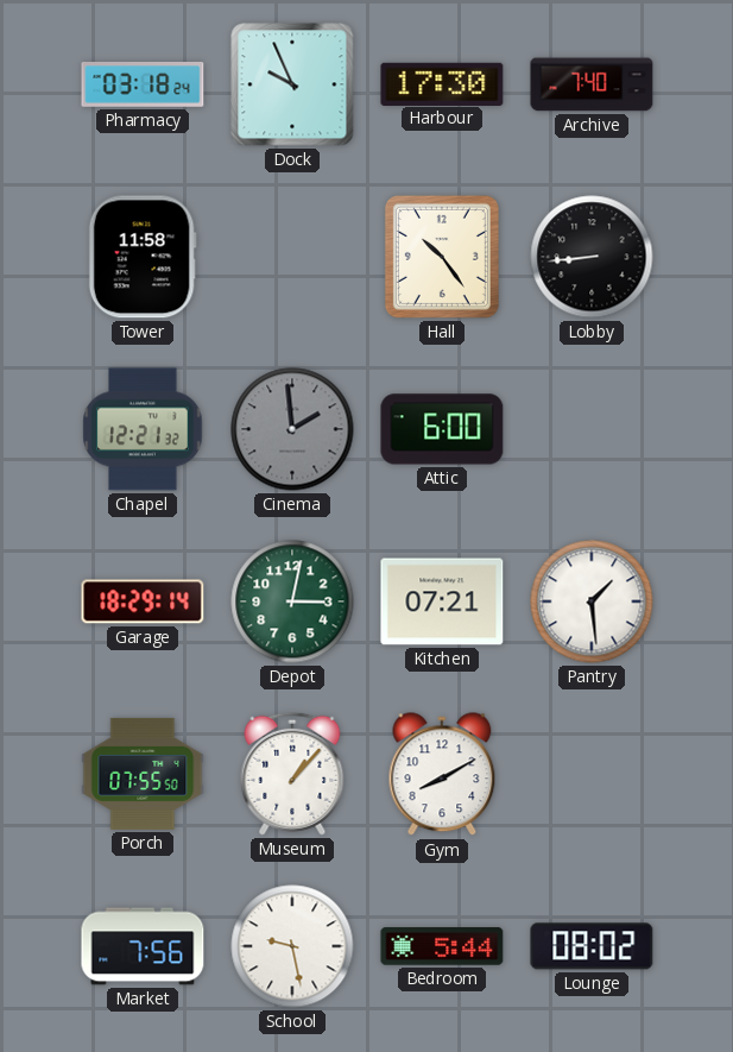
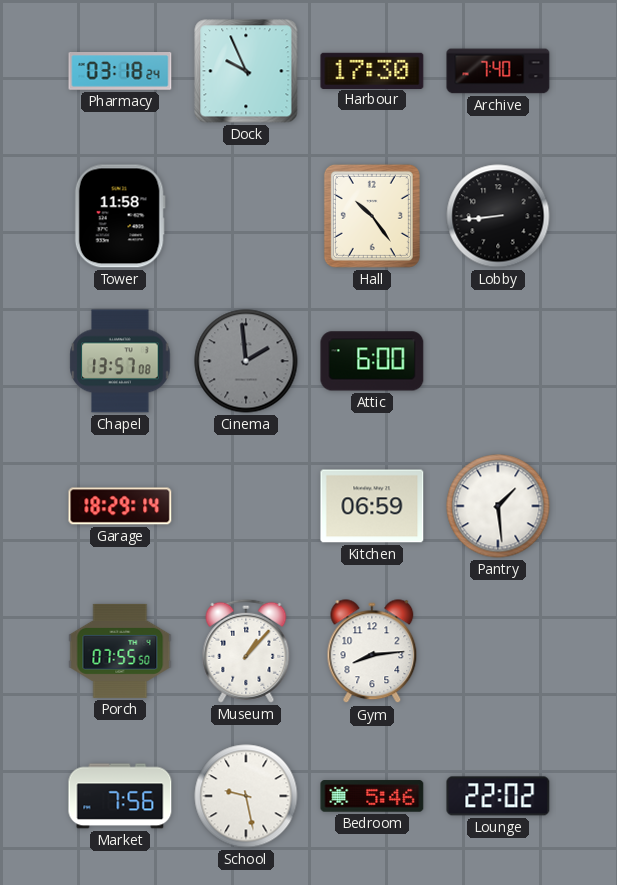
Chapel: 12:21 -> 13:57
Depot: 3:02 -> none
Kitchen: 07:21 -> 06:59
Gym: 8:10 -> 8:14
Bedroom: 5:44 -> 5:46
Lounge: 08:02 -> 22:02
